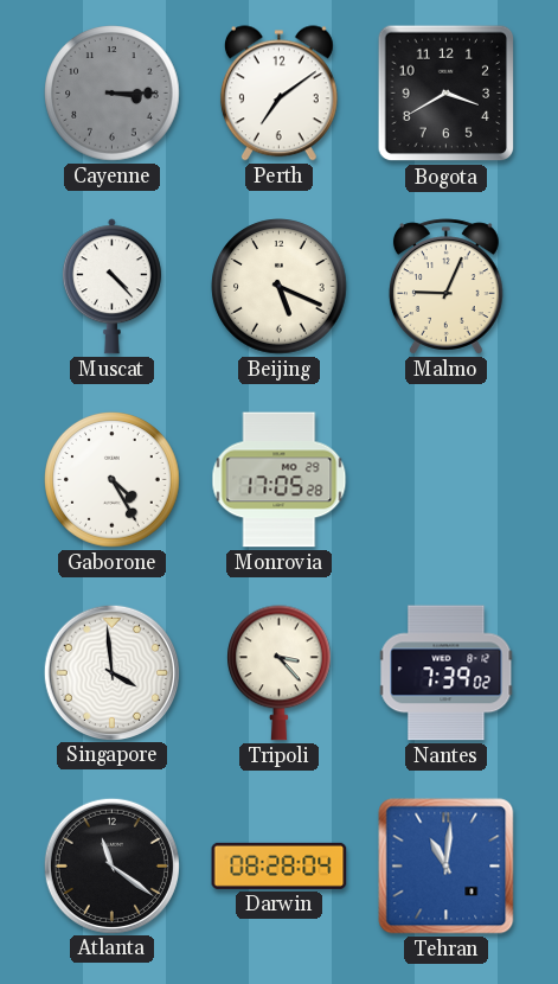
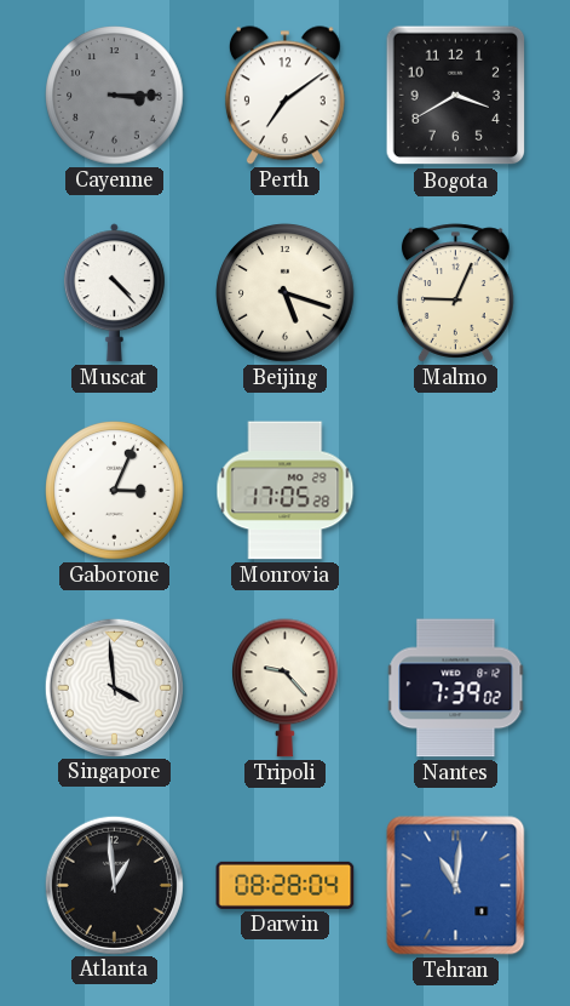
Beijing: 5:19 -> 5:18
Gaborone: 4:25 -> 3:04
Tripoli: 3:23 -> 9:23
Atlanta: 11:21 -> 12:59
